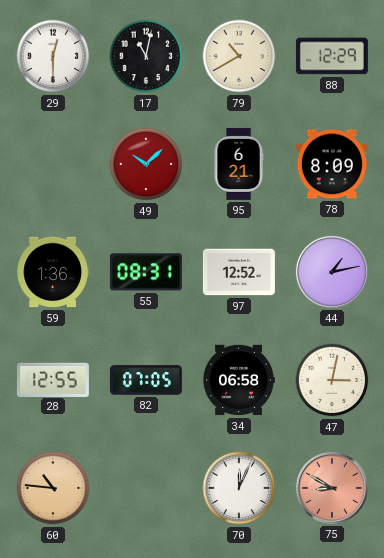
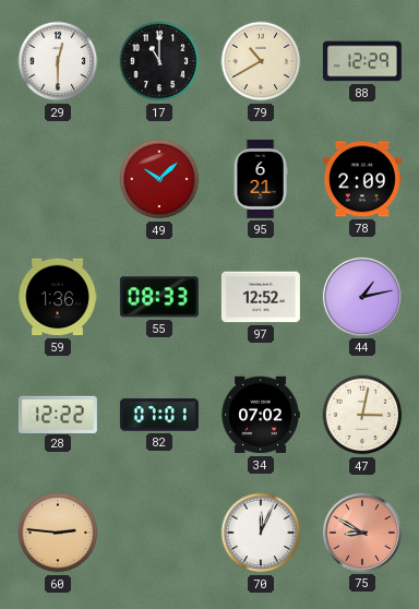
17: 11:02 -> 11:00
78: 8:09 -> 2:09
55: 08:31 -> 08:33
28: 12:55 -> 12:22
82: 07:05 -> 07:01
34: 06:58 -> 07:02
60: 10:46 -> 2:46
